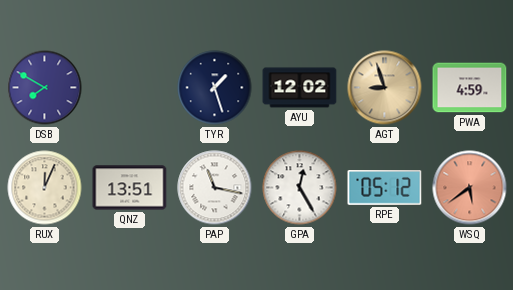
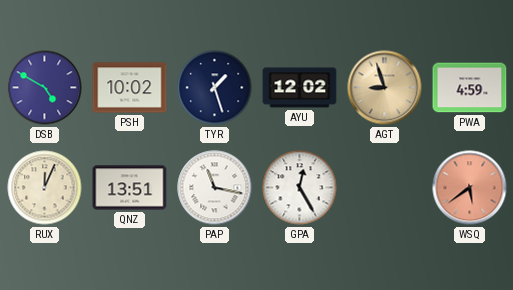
DSB: 7:50 -> 4:50
PSH: none -> 10:02
RPE: 05:12 -> none
